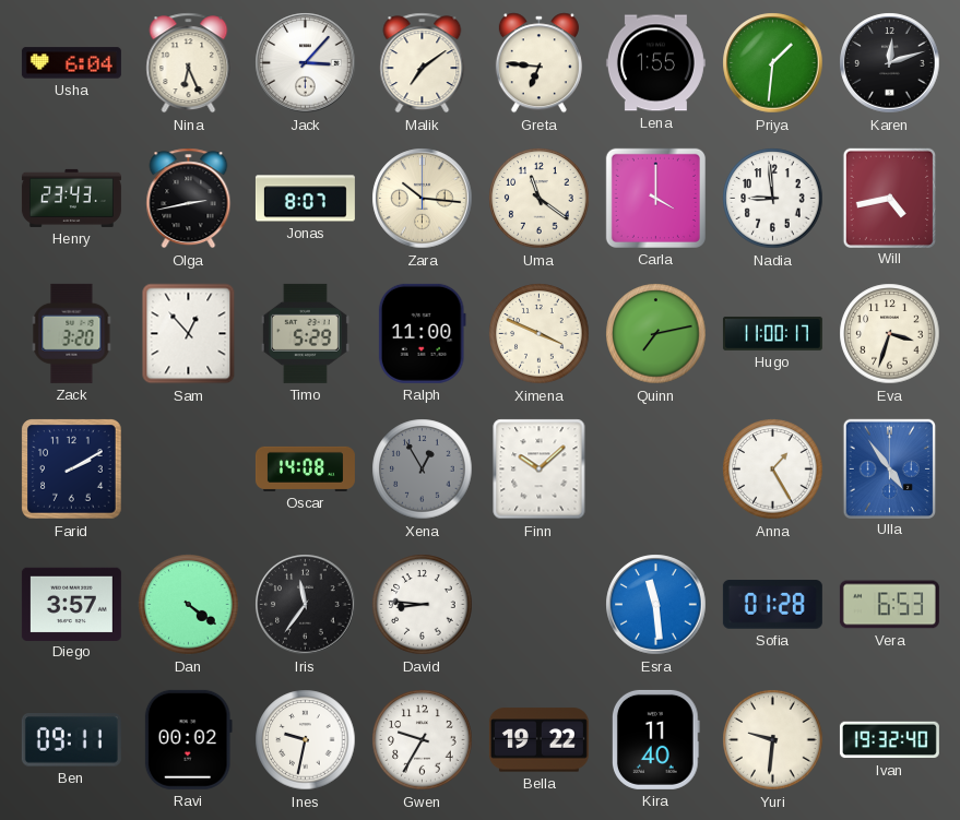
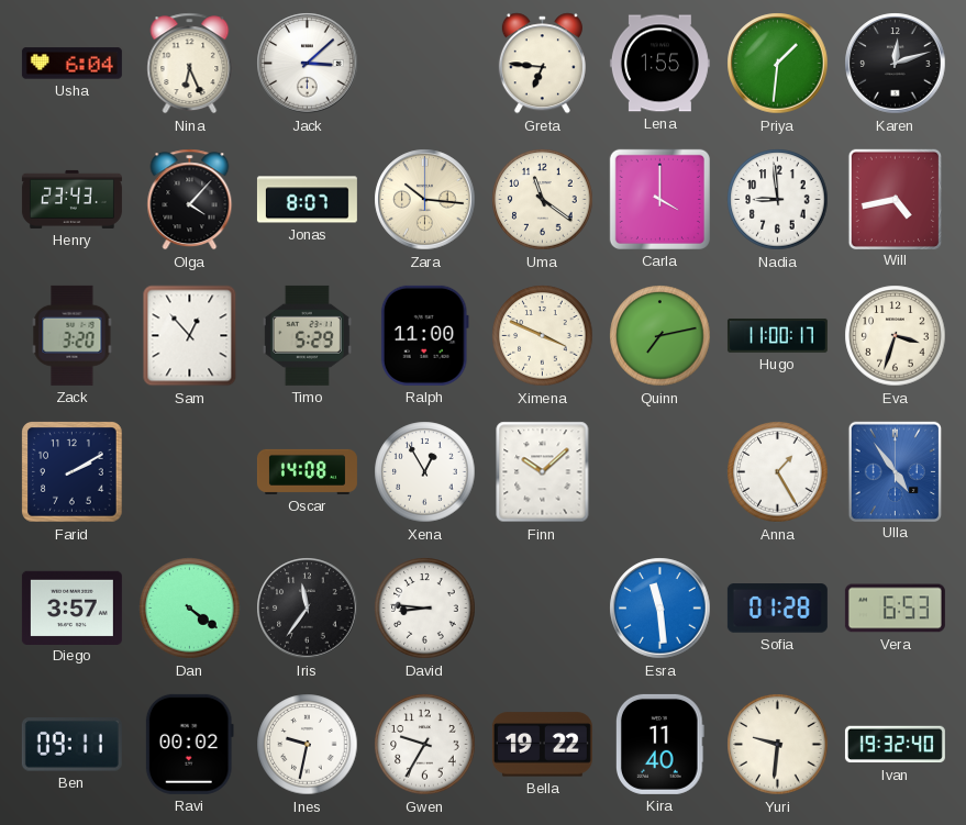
Jack: 3:07 -> 3:08
Malik: 7:09 -> none
Olga: 2:43 -> 4:07
Xena dial: grey -> white
